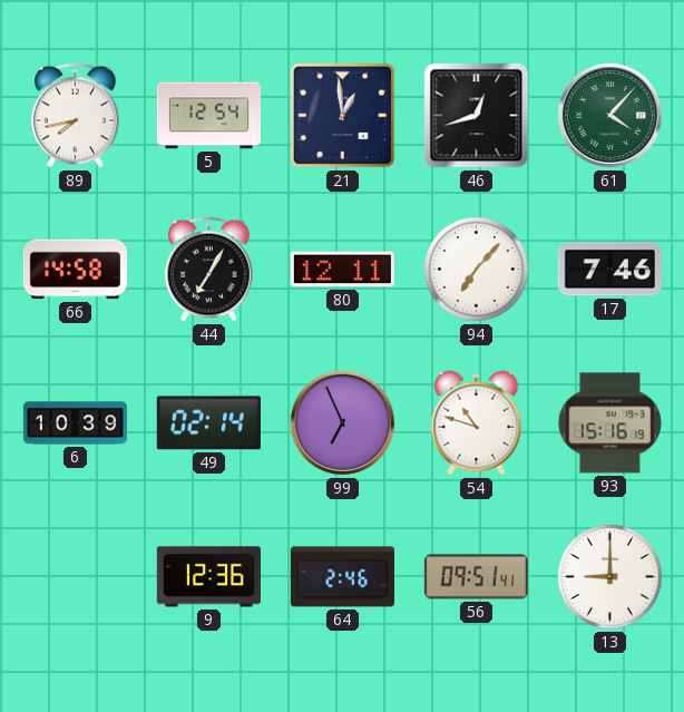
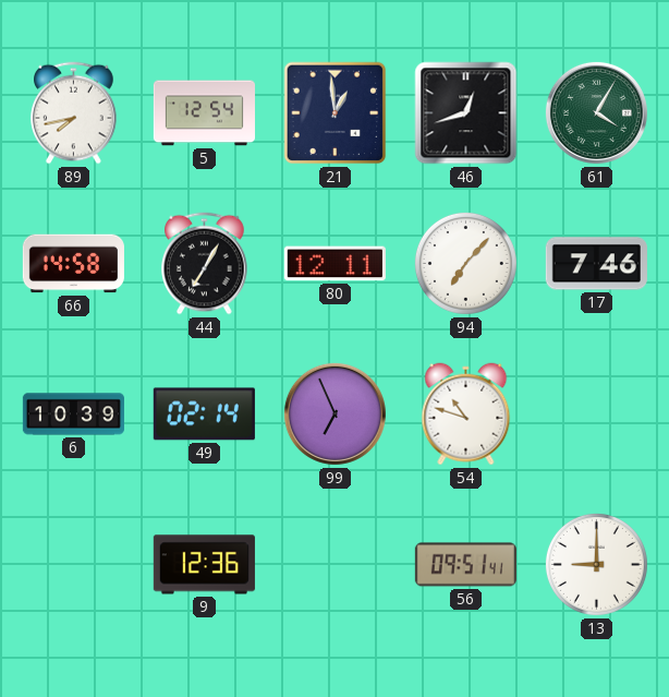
61: 4:07 -> 4:05
93: 15:16 -> none
64: 2:46 -> none
